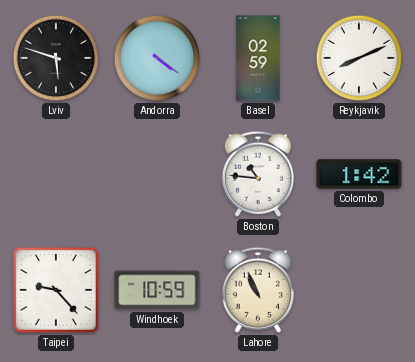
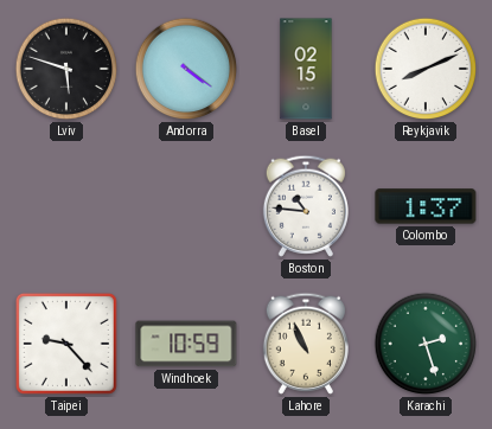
Basel: 02:59 -> 02:15
Colombo: 1:42 -> 1:37
Karachi: none -> 2:27
